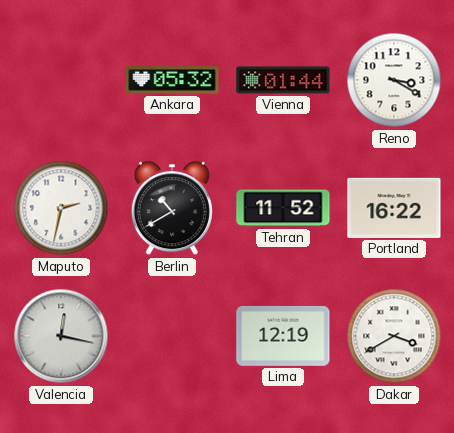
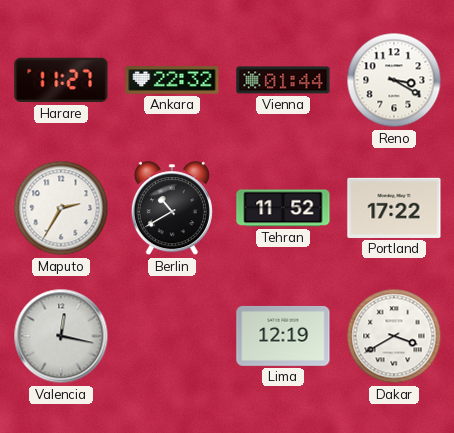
Harare: none -> 11:27
Ankara: 05:32 -> 22:32
Maputo: 2:32 -> 2:35
Portland: 16:22 -> 17:22
